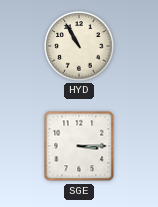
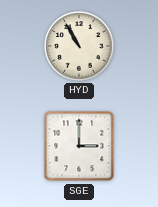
SGE: 3:15 -> 3:00
